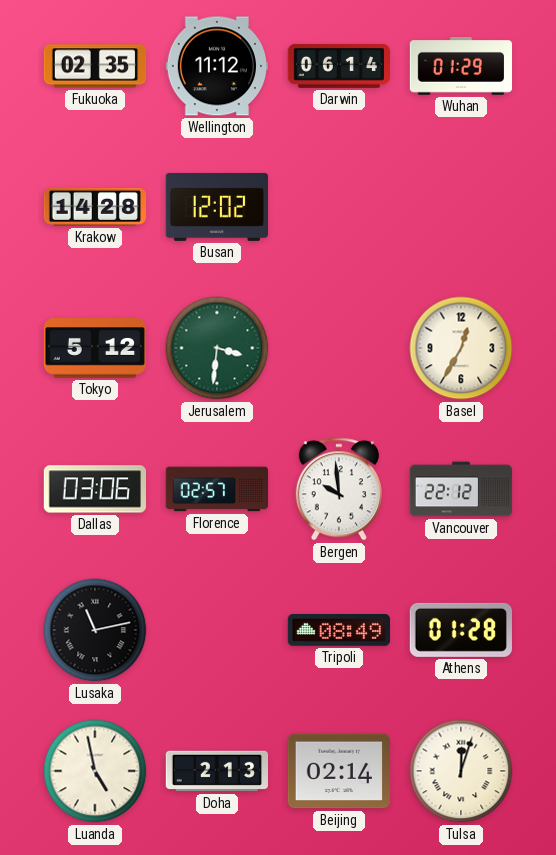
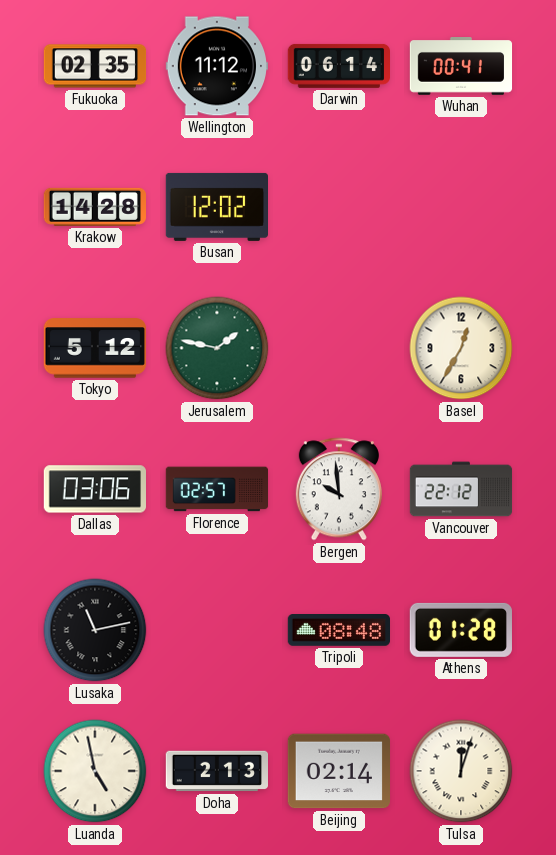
Wuhan: 01:29 -> 00:41
Jerusalem: 3:31 -> 1:47
Tripoli: 08:49 -> 08:48
